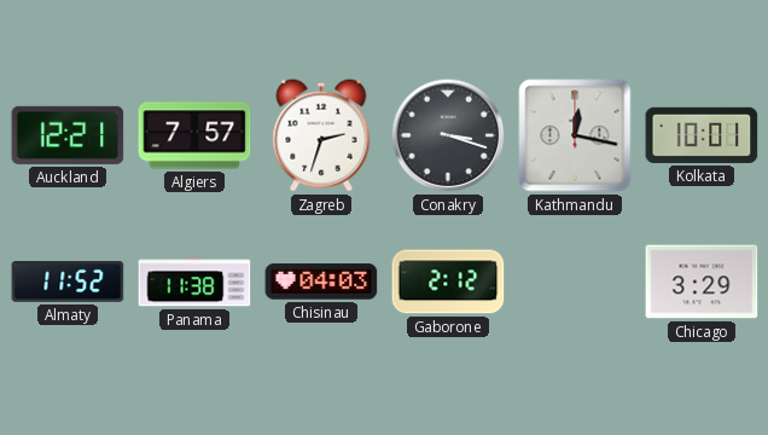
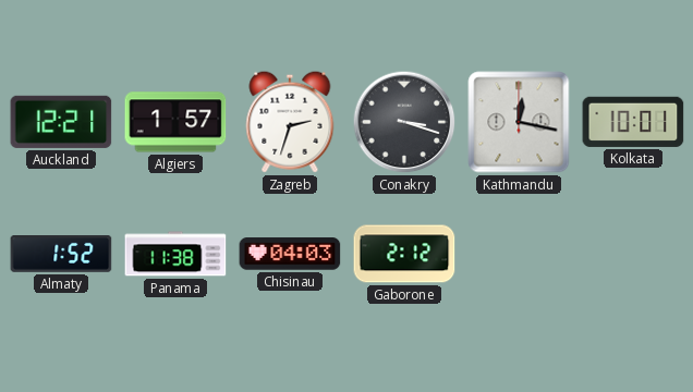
Algiers: 7:57 -> 1:57
Almaty: 11:52 -> 1:52
Chicago: 3:29 -> none
